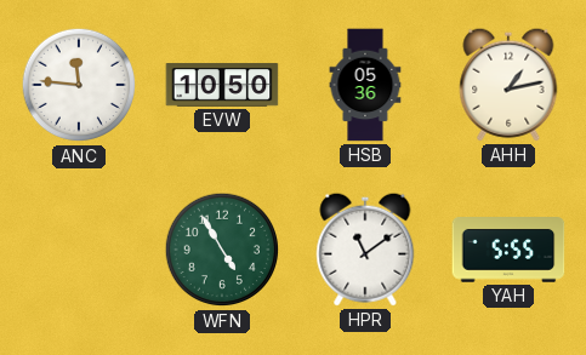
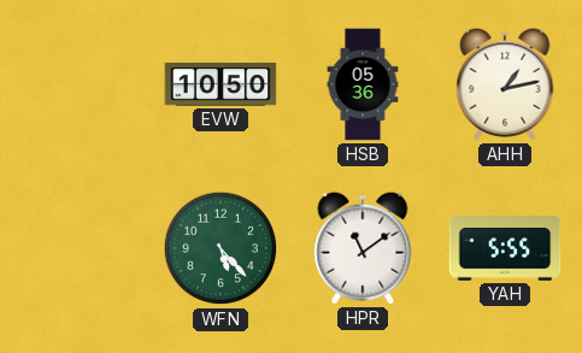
ANC: 11:46 -> none
WFN: 4:55 -> 5:23
